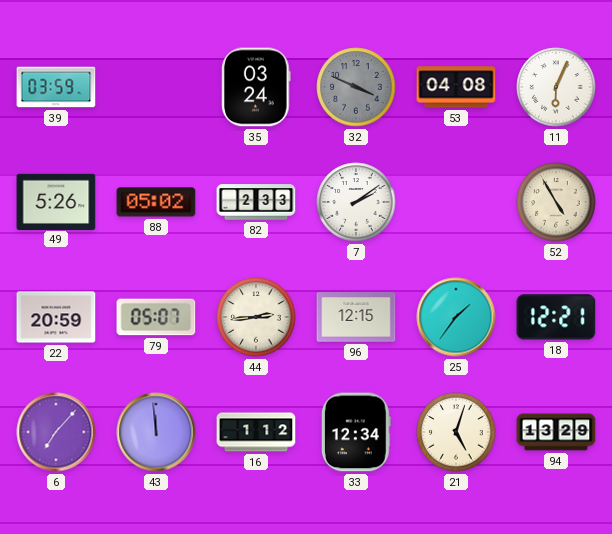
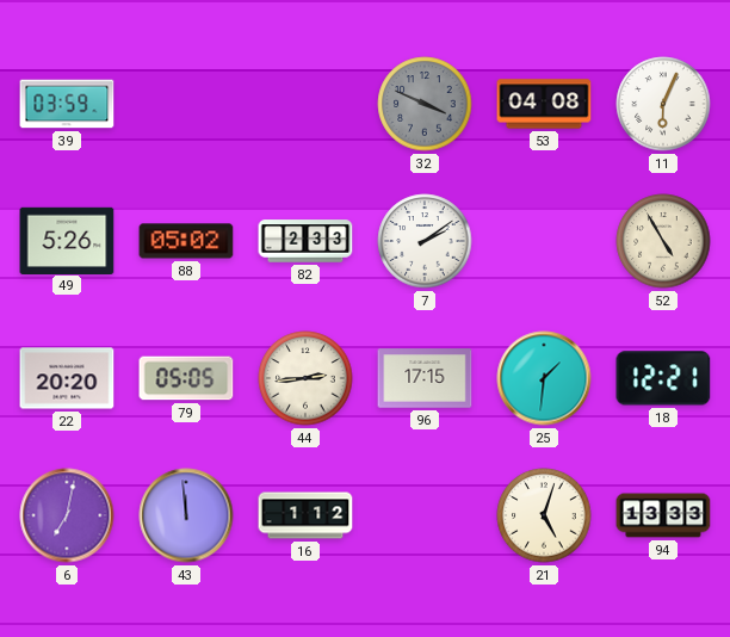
35: 03:24 -> none
22: 20:59 -> 20:20
79: 05:07 -> 05:05
96: 12:15 -> 17:15
25: 1:36 -> 1:31
6: 7:07 -> 7:02
33: 12:34 -> none
94: 13:29 -> 13:33
